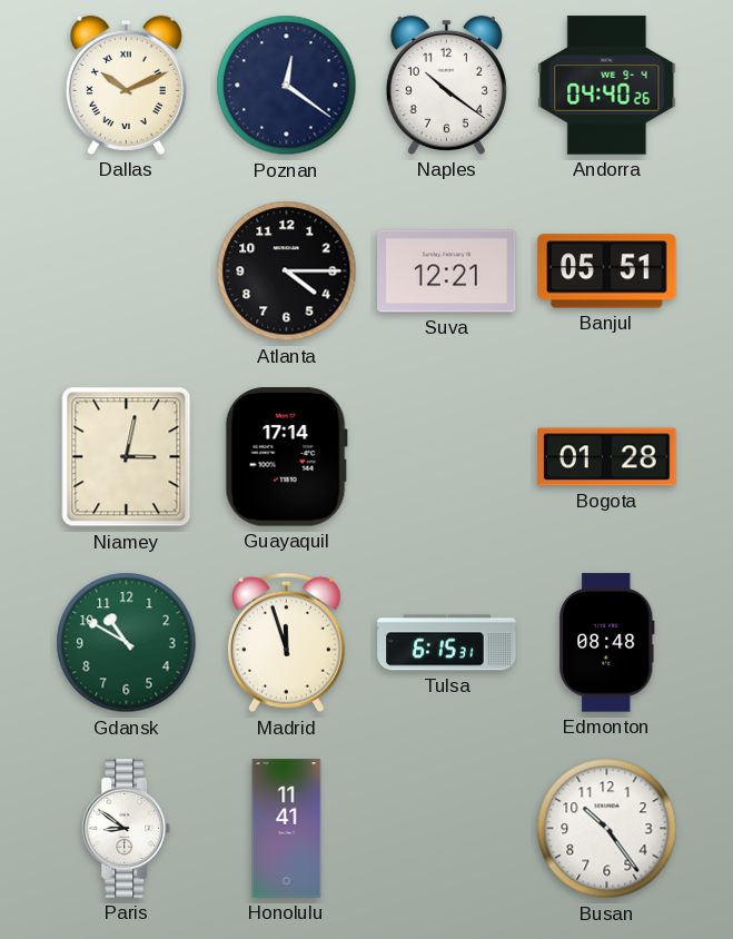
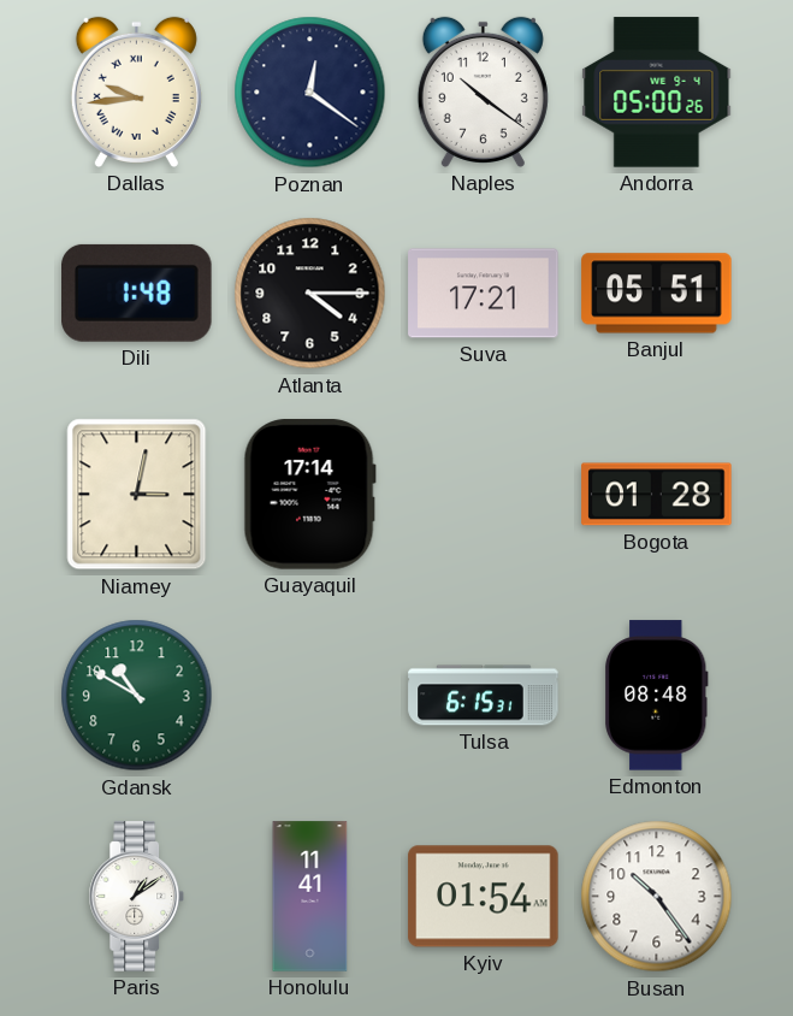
Dallas: 10:11 -> 9:44
Andorra: 04:40 -> 05:00
Dili: none -> 1:48
Suva: 12:21 -> 17:21
Madrid: 11:57 -> none
Paris: 8:51 -> 1:09
Kyiv: none -> 01:54
